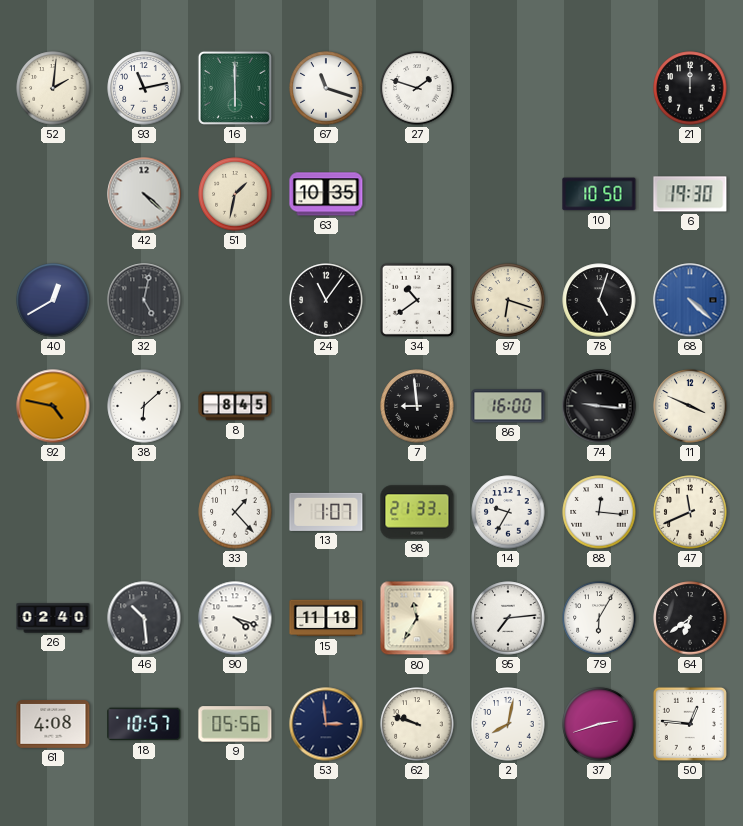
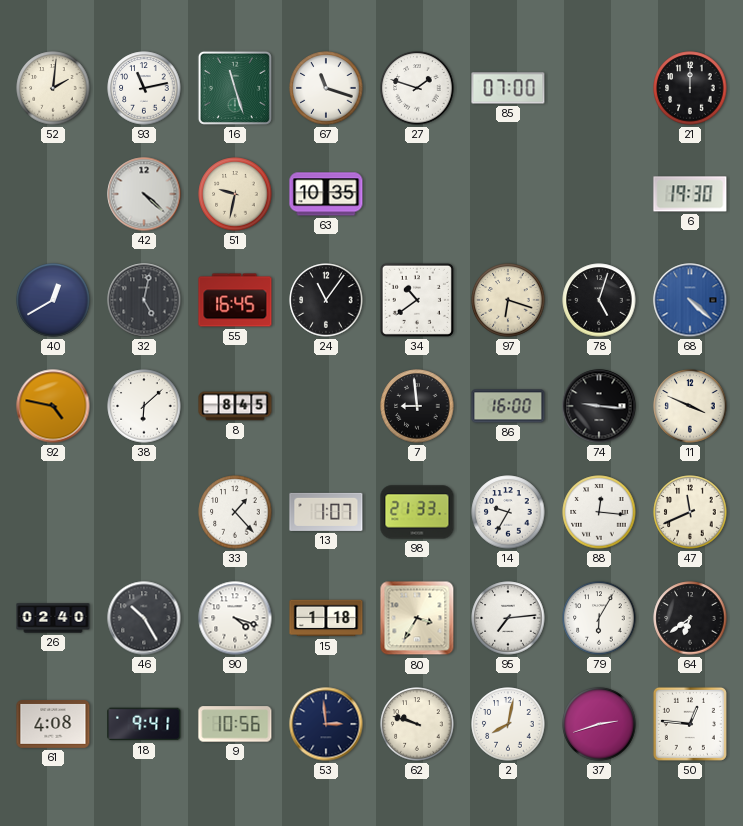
16: 6:00 -> 11:27
85: none -> 07:00
51: 1:32 -> 9:32
10: 10:50 -> none
55: none -> 16:45
46: 10:29 -> 10:25
15: 11:18 -> 1:18
80: 11:35 -> 3:35
18: 10:57 -> 9:41
9: 05:56 -> 10:56
